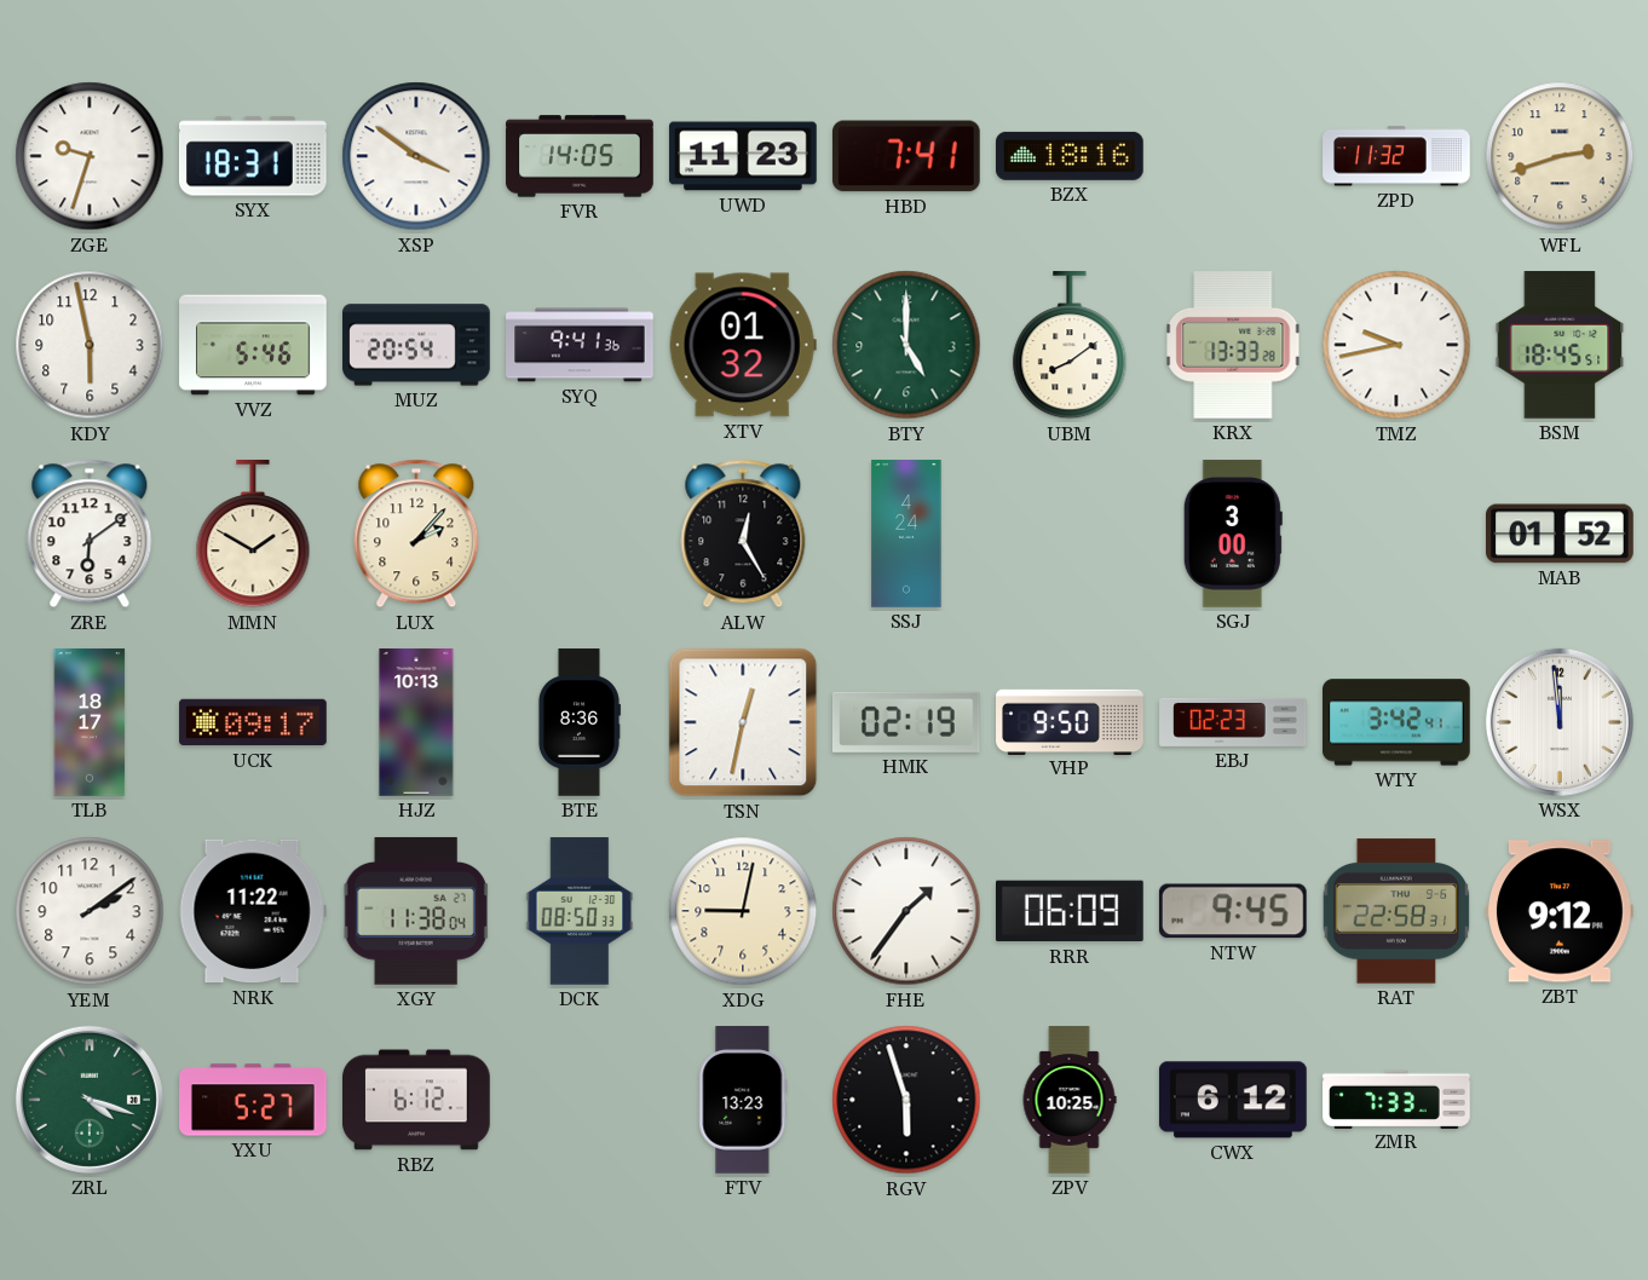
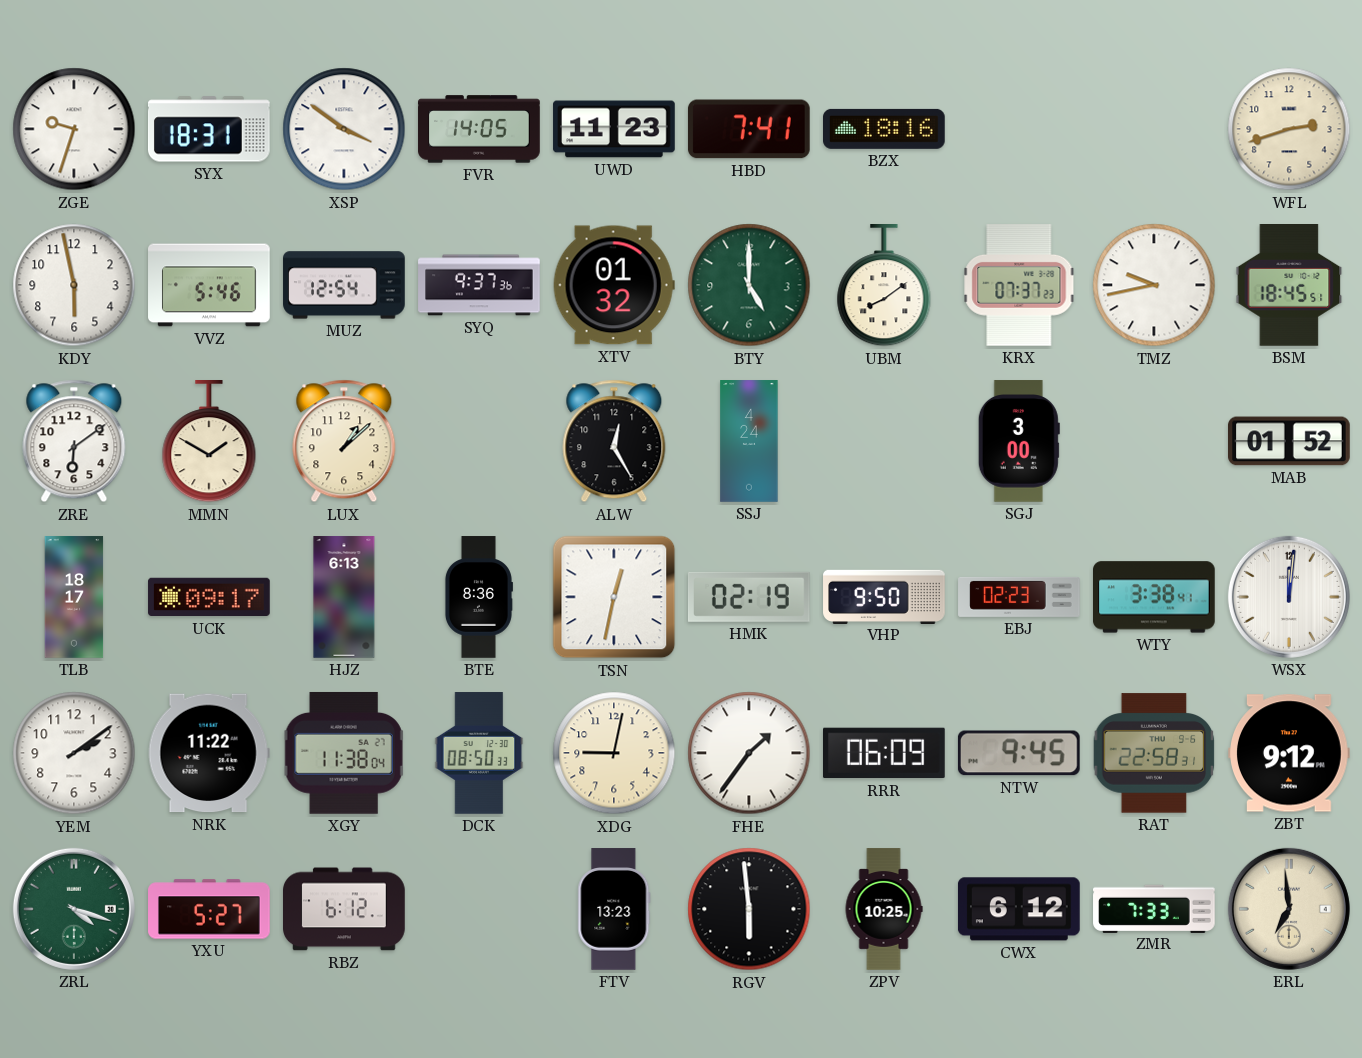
ZPD: 11:32 -> none
MUZ: 20:54 -> 12:54
SYQ: 9:41 -> 9:37
KRX: 13:33 -> 07:37
LUX: 2:07 -> 1:08
HJZ: 10:13 -> 6:13
WTY: 3:42 -> 3:38
WSX: 11:59 -> 12:01
RGV: 5:57 -> 5:59
ERL: none -> 6:59
